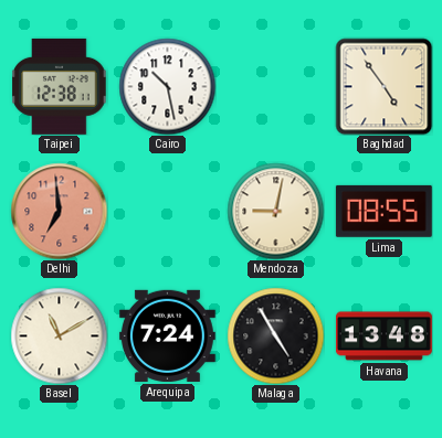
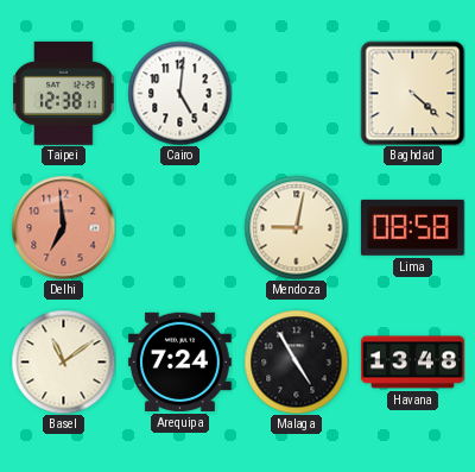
Cairo: 10:28 -> 5:01
Baghdad: 4:54 -> 4:22
Lima: 08:55 -> 08:58
Basel: 11:10 -> 11:09
